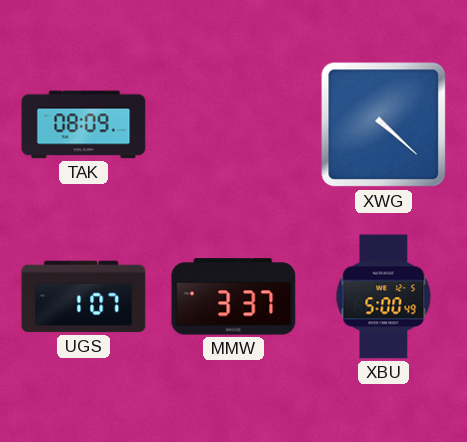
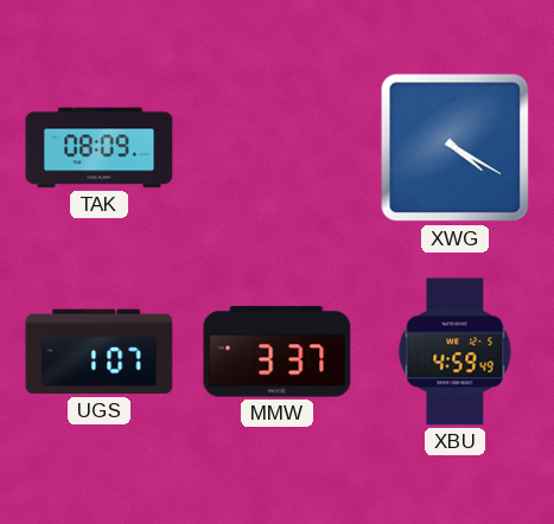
XWG: 4:22 -> 4:20
XBU: 5:00 -> 4:59
